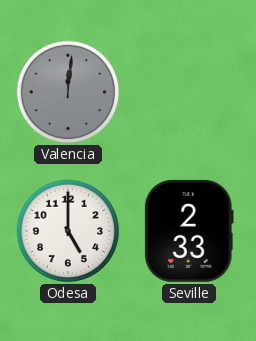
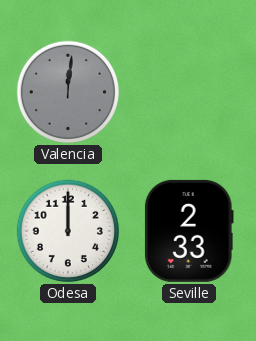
Odesa: 5:00 -> 12:00
